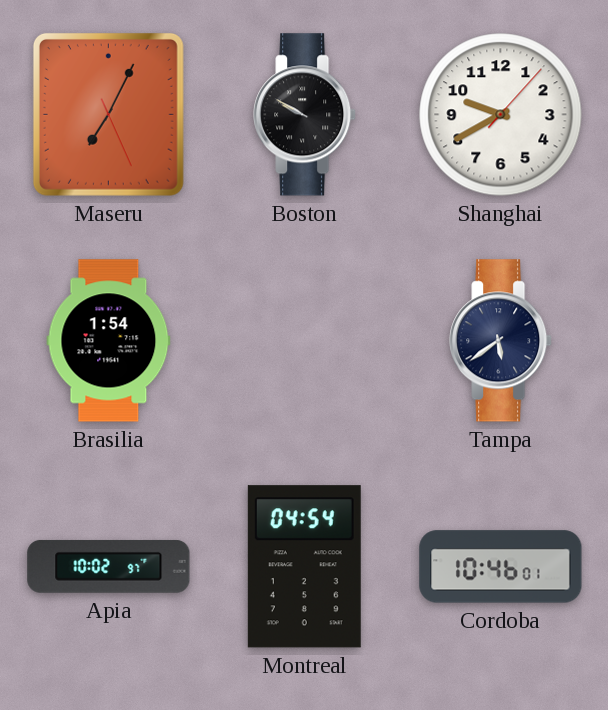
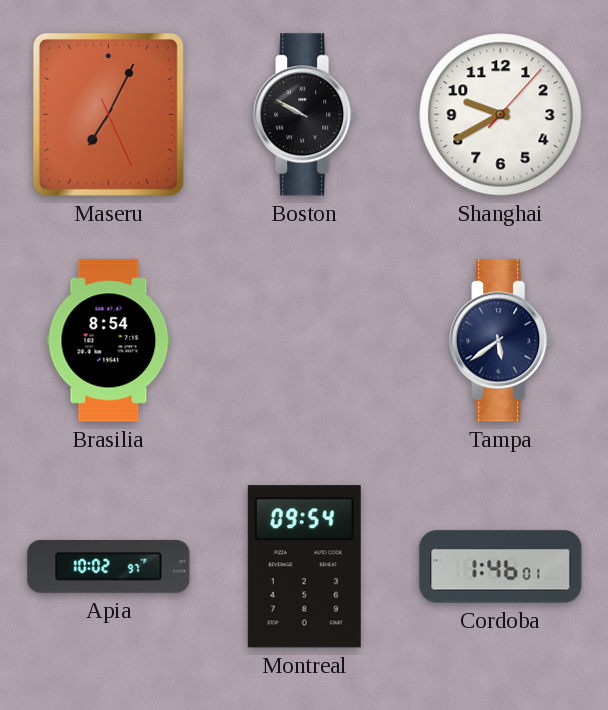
Brasilia: 1:54 -> 8:54
Montreal: 04:54 -> 09:54
Cordoba: 10:46 -> 1:46
